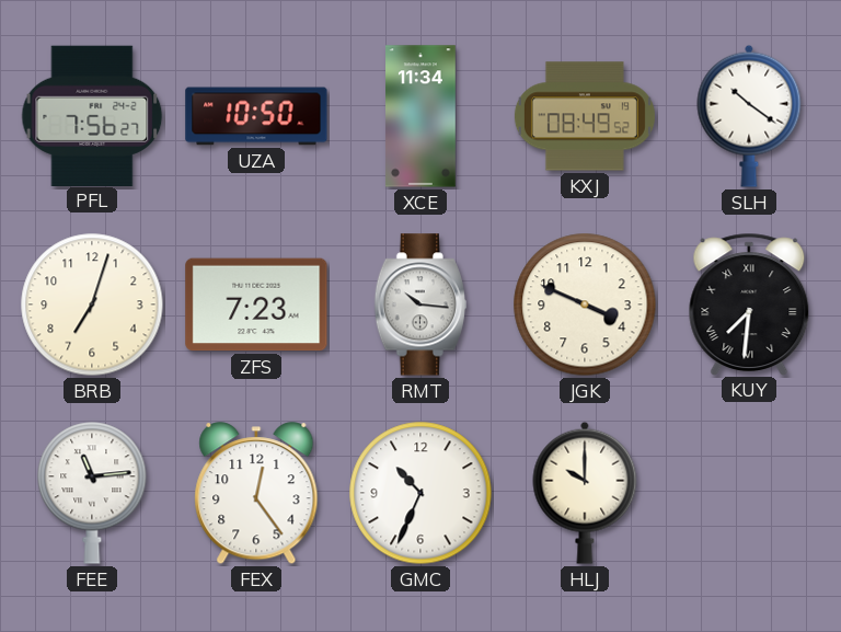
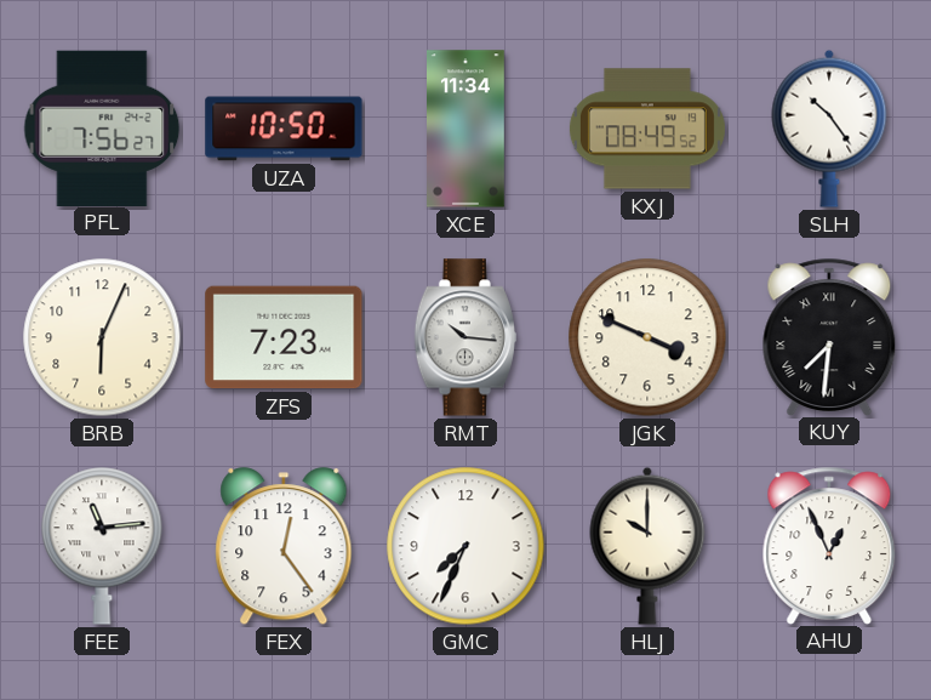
SLH: 10:21 -> 10:24
BRB: 7:03 -> 6:04
GMC: 10:34 -> 7:34
AHU: none -> 12:56
